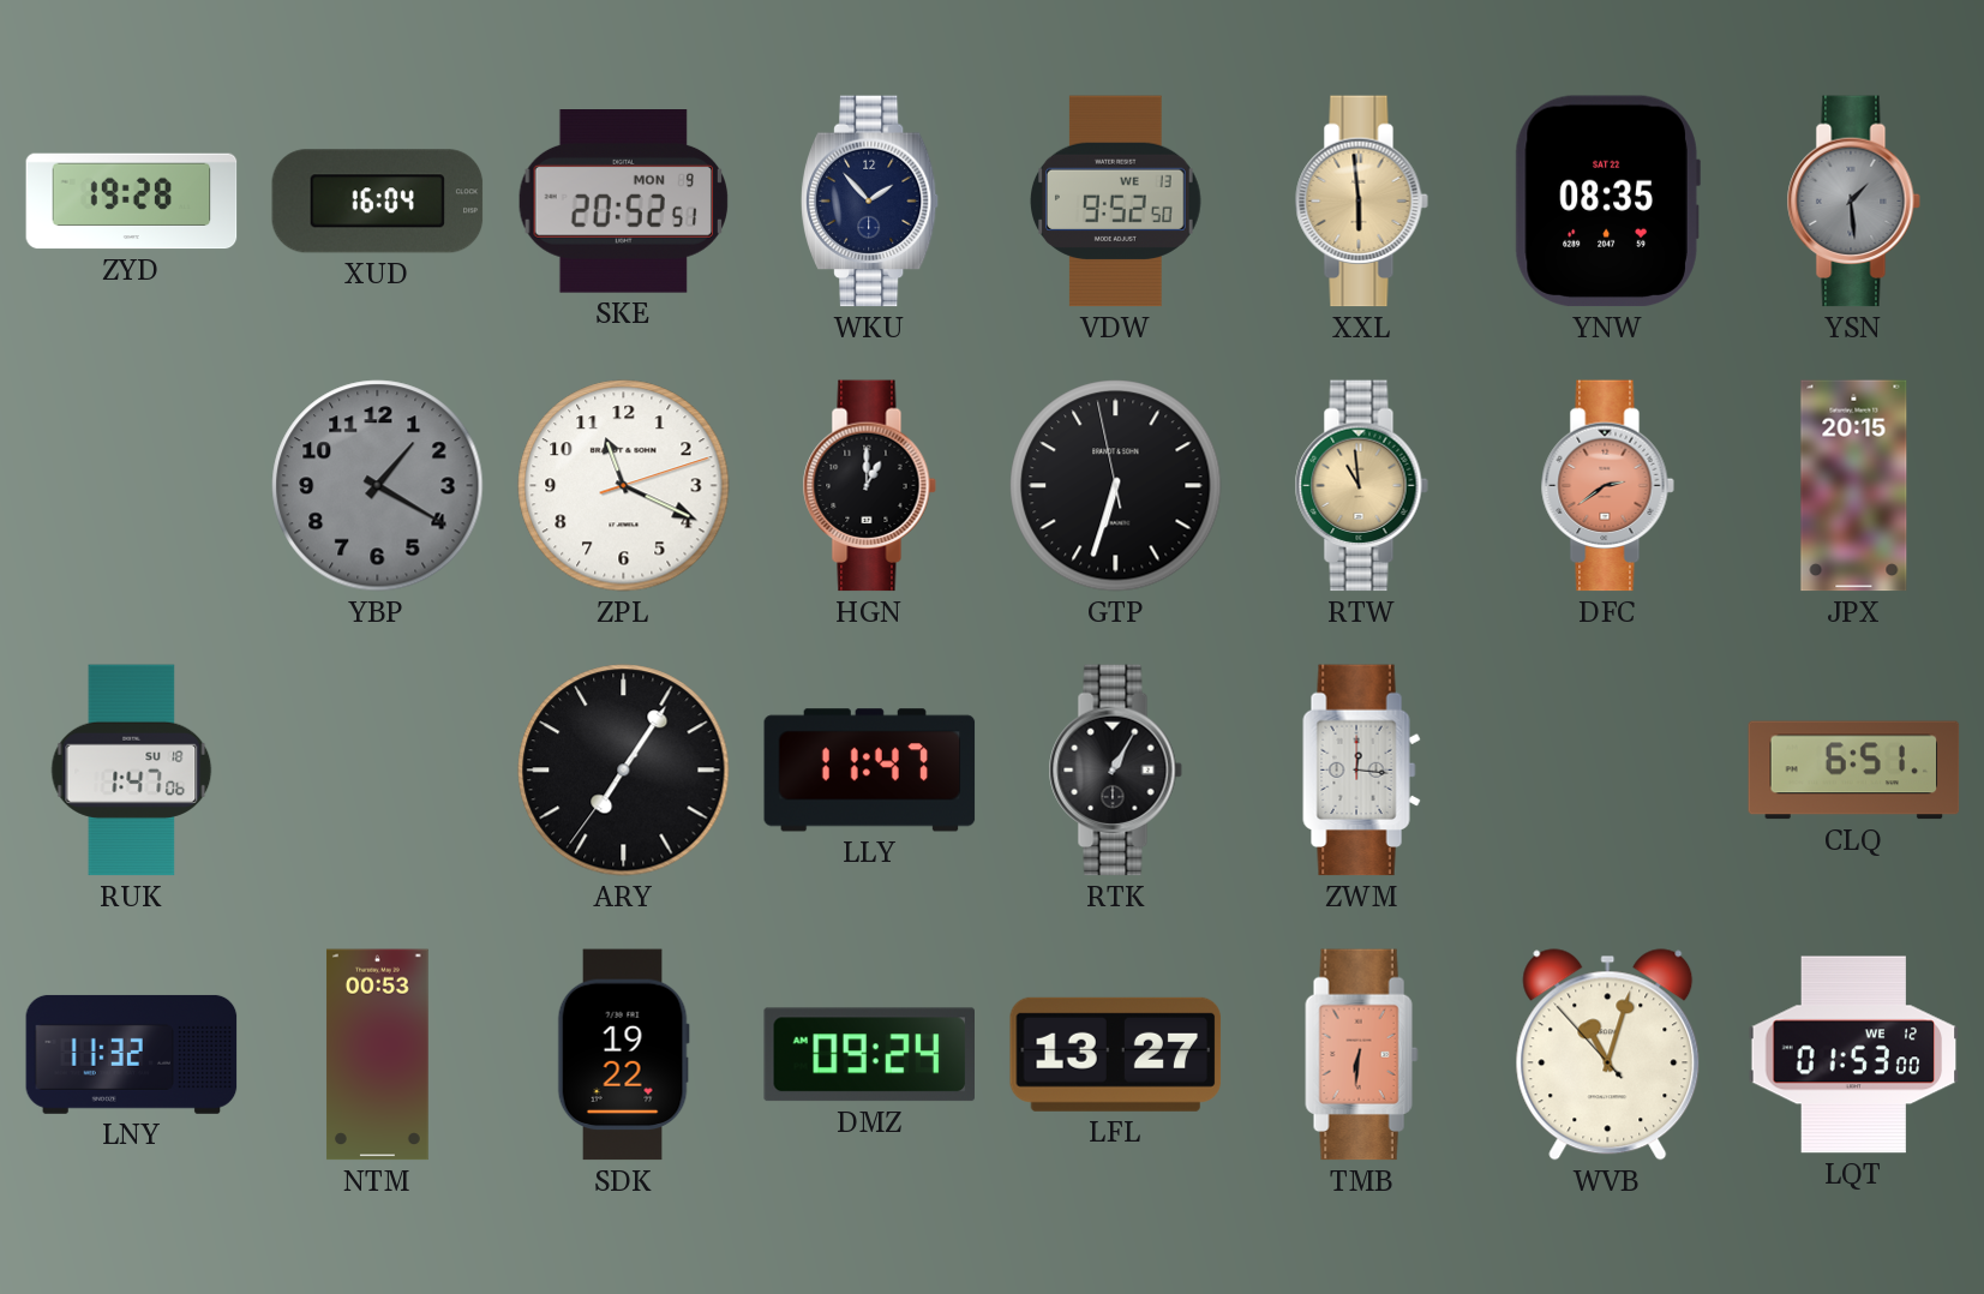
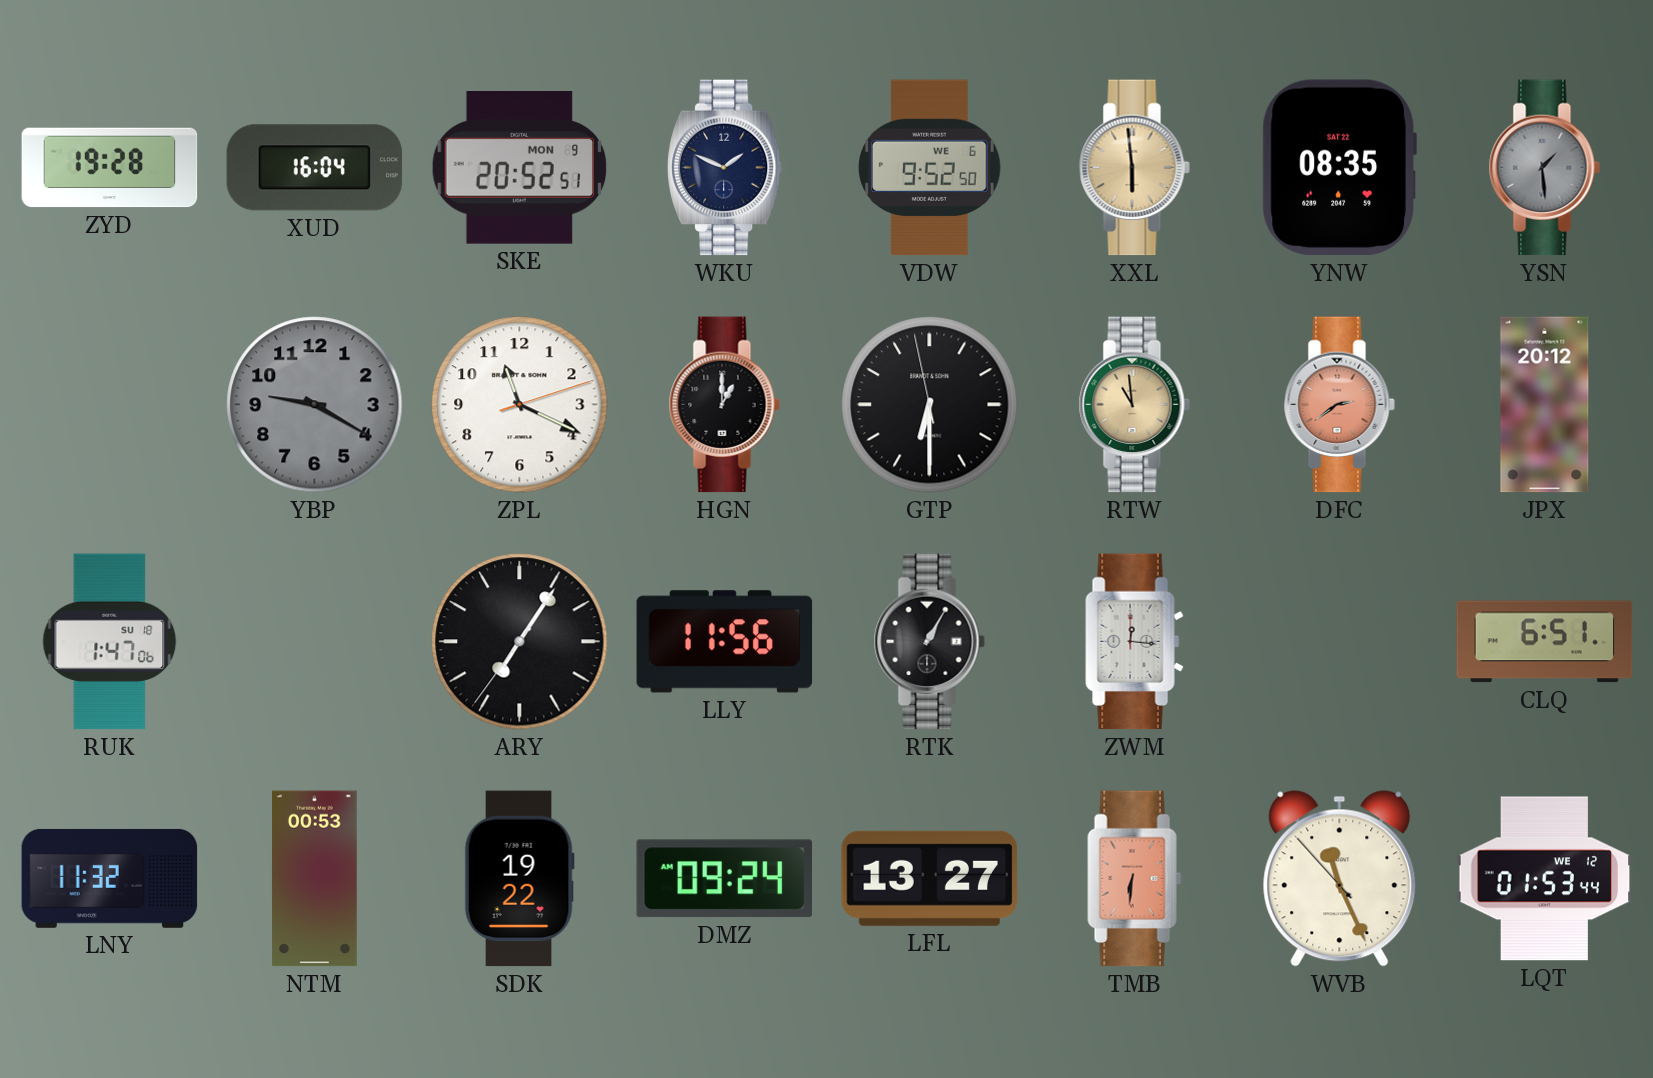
WKU: 1:53 -> 1:49
VDW date: WE 13 -> WE 6
YBP: 1:20 -> 9:20
GTP: 6:32 -> 6:29
JPX: 20:15 -> 20:12
LLY: 11:47 -> 11:56
WVB: 11:02 -> 11:25
LQT: 01:53:00 -> 01:53:44
